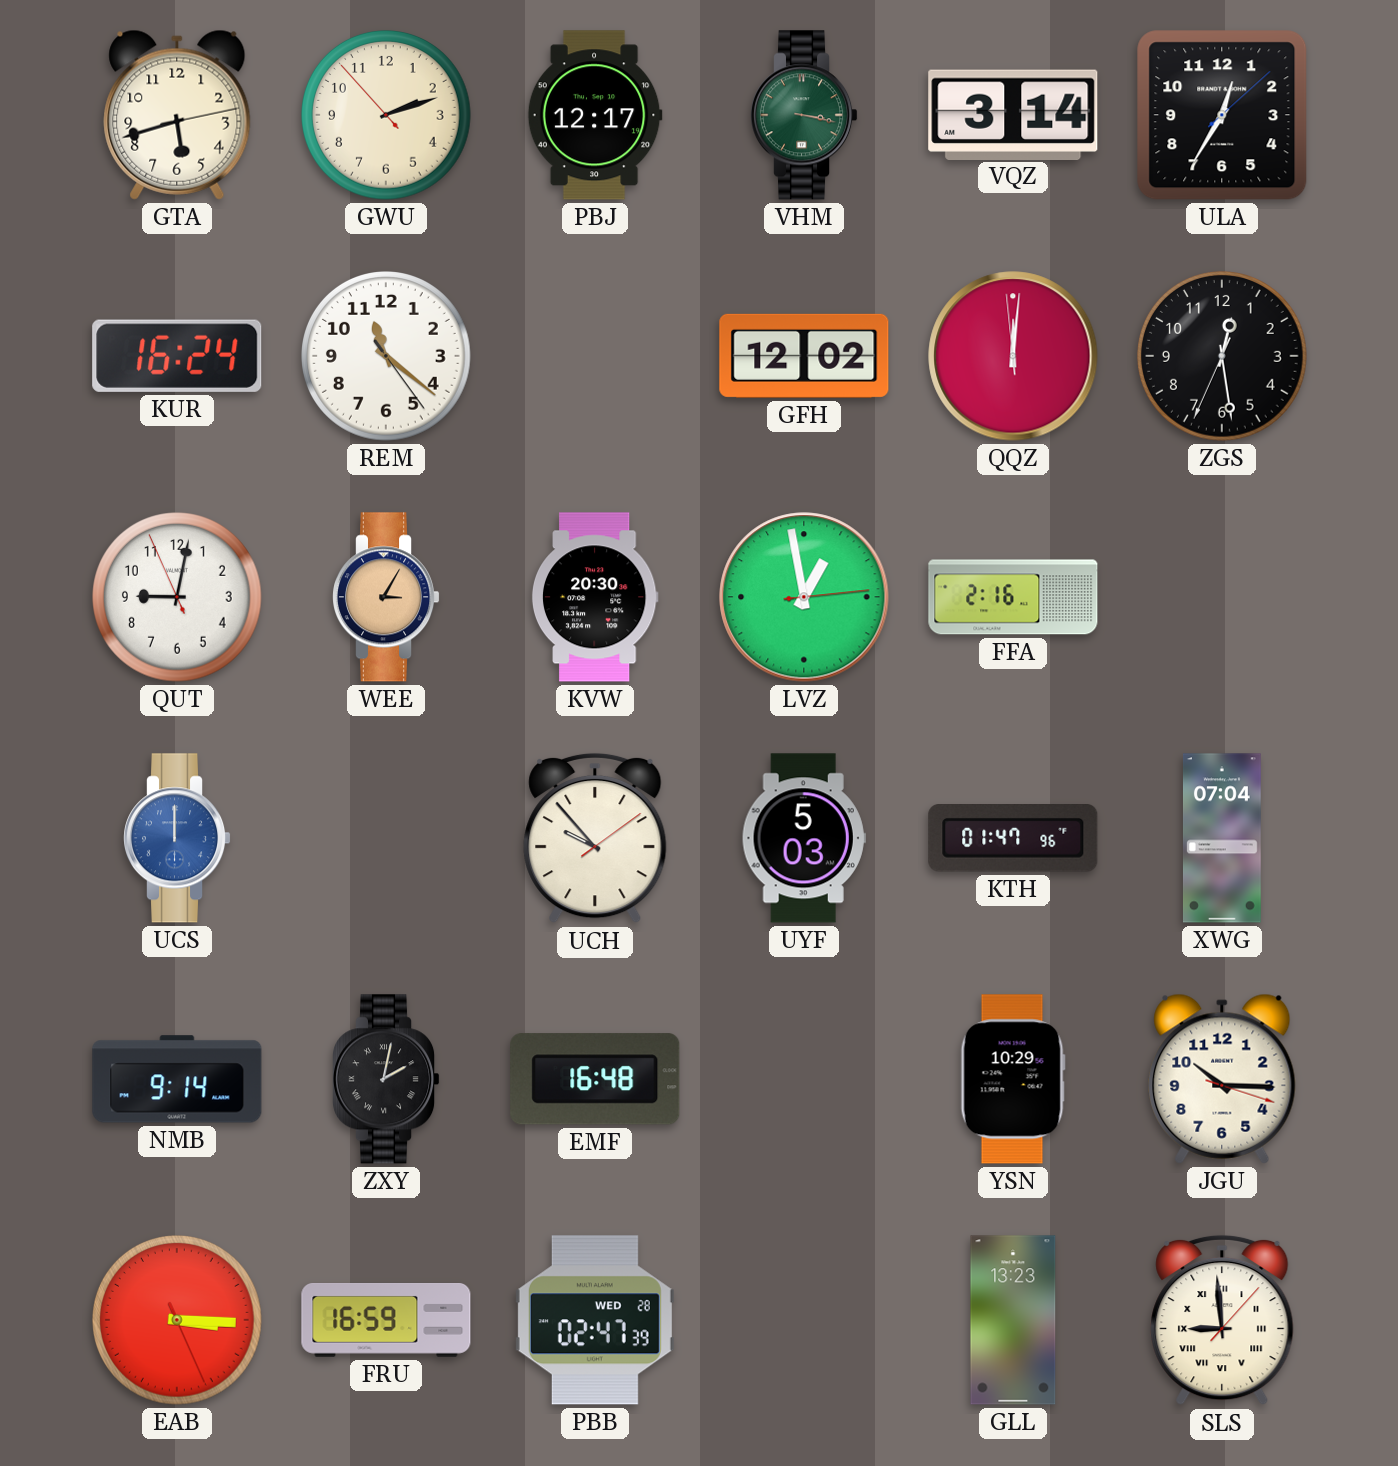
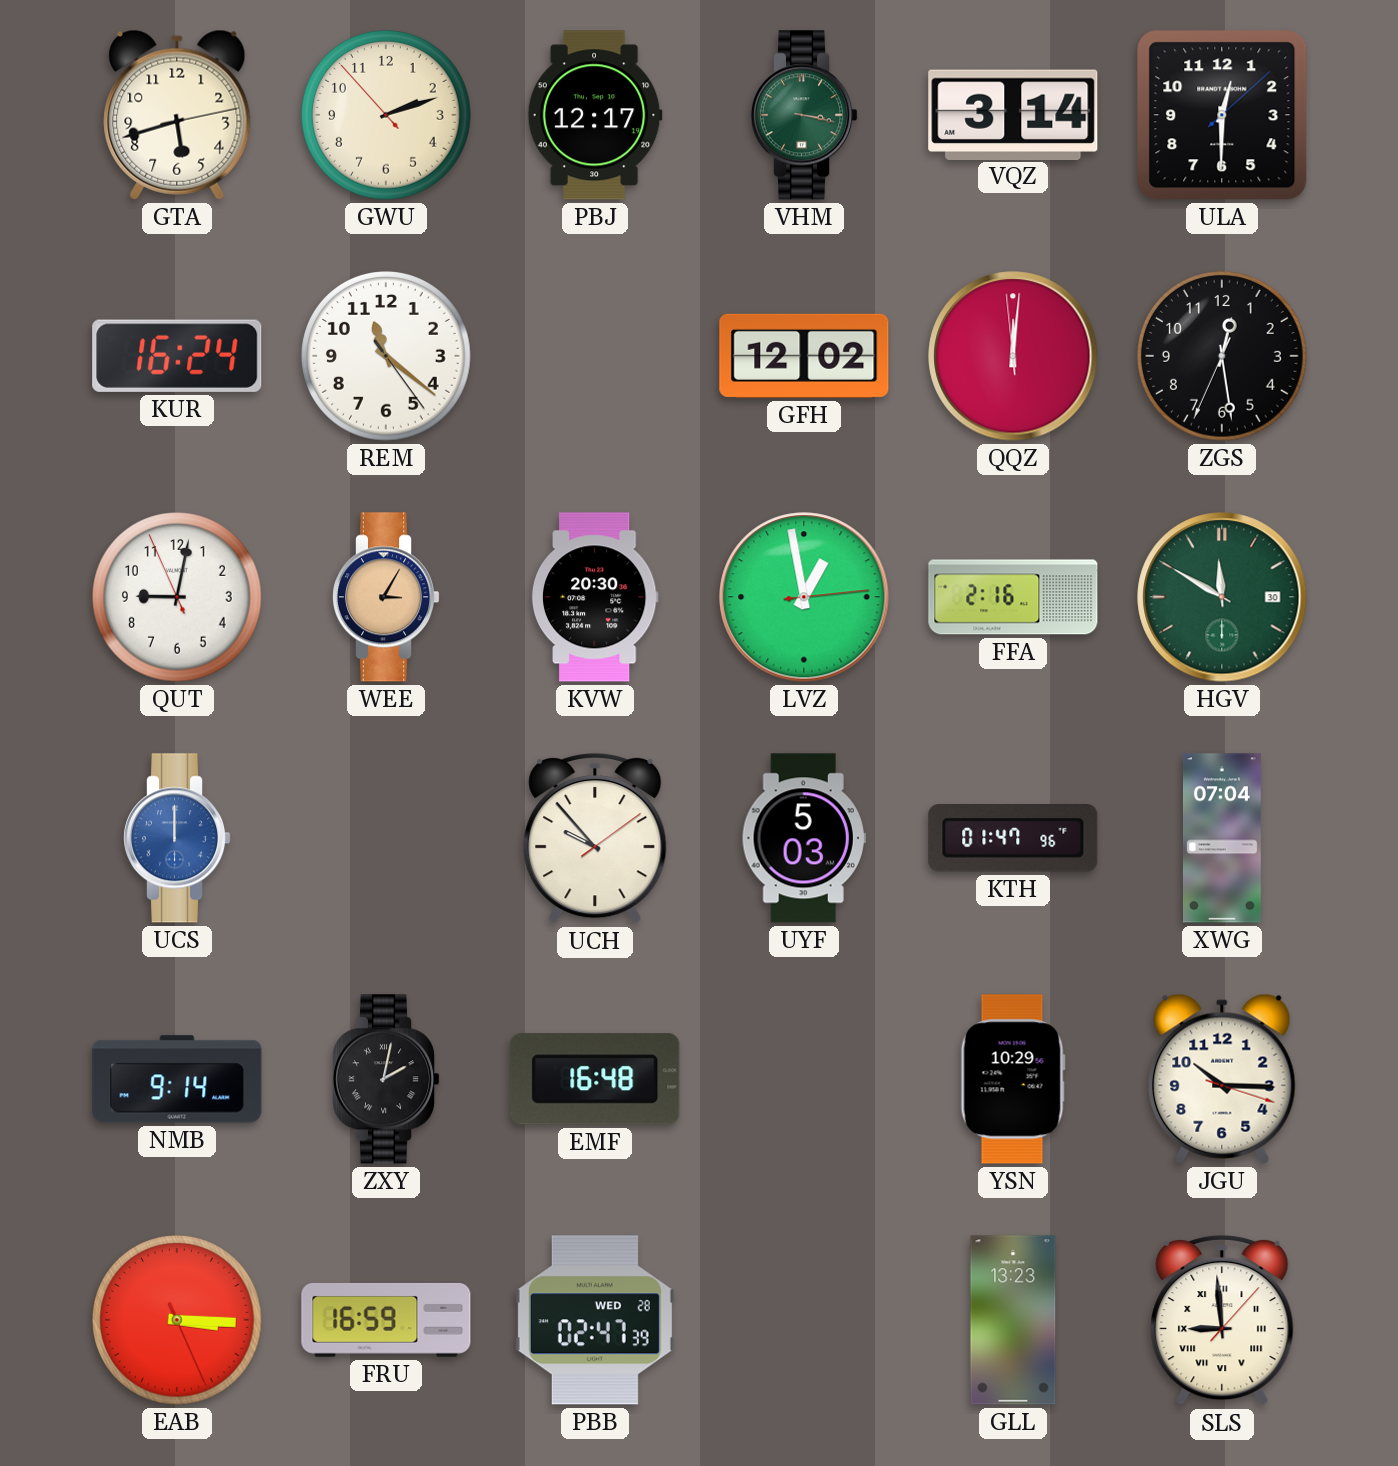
ULA: 12:35 -> 12:30
HGV: none -> 11:50
